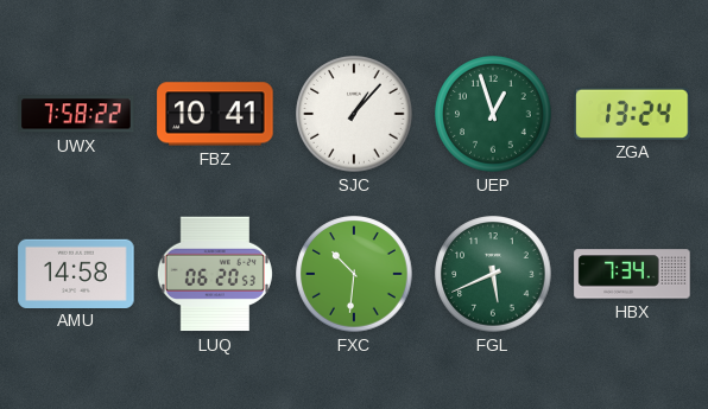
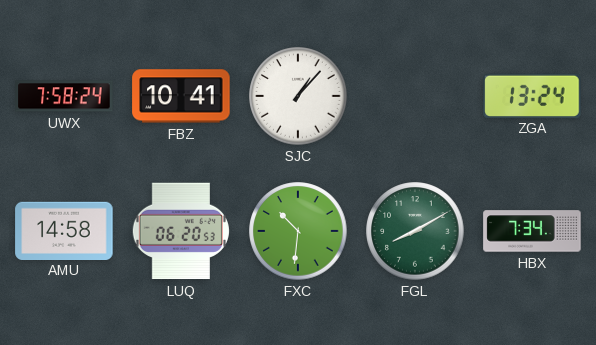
UWX: 7:58:22 -> 7:58:24
UEP: 12:57 -> none
FGL: 5:41 -> 8:10
